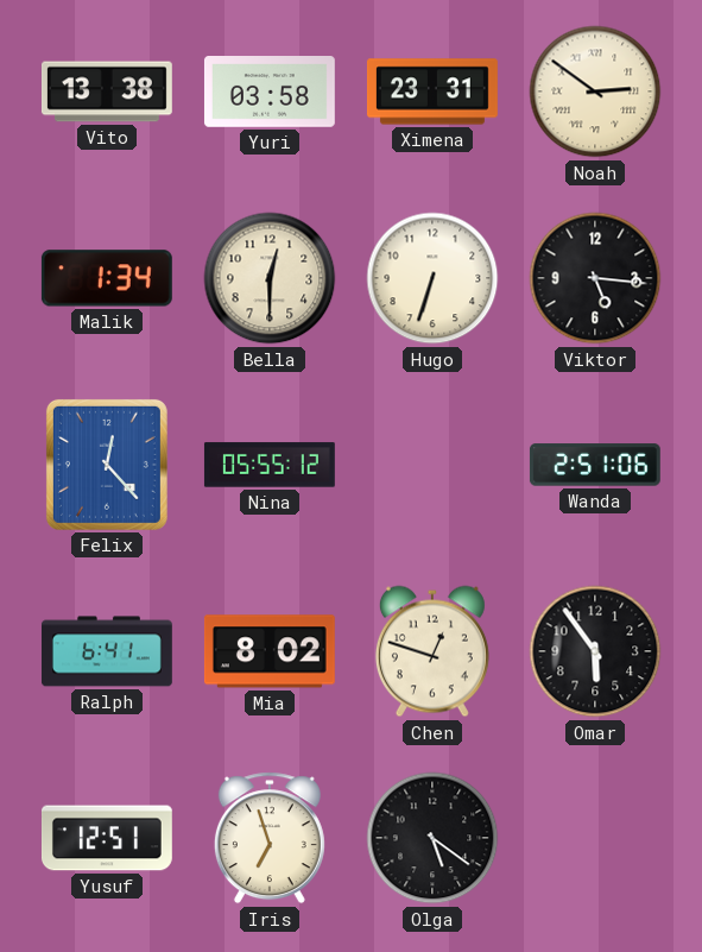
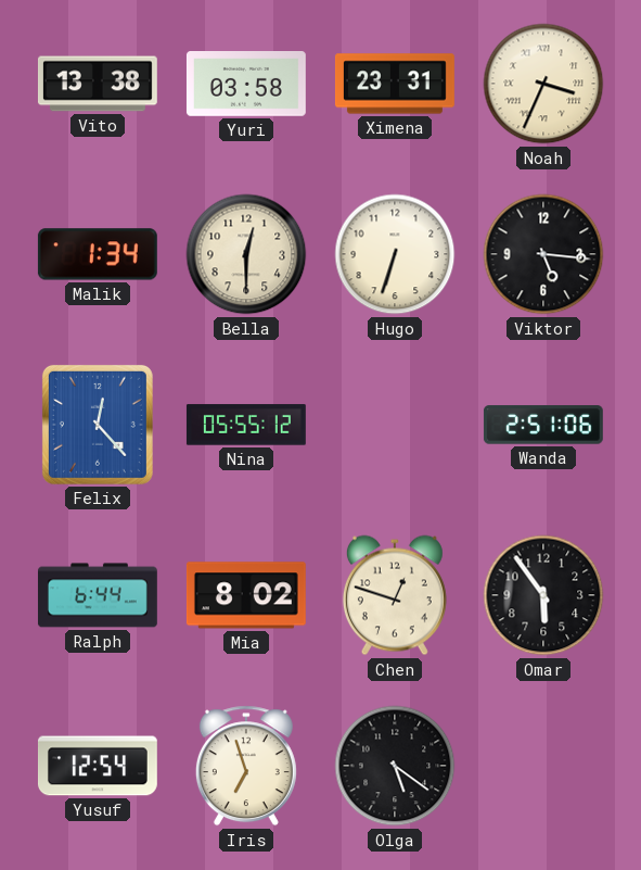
Noah: 2:51 -> 3:34
Ralph: 6:41 -> 6:44
Yusuf: 12:51 -> 12:54
